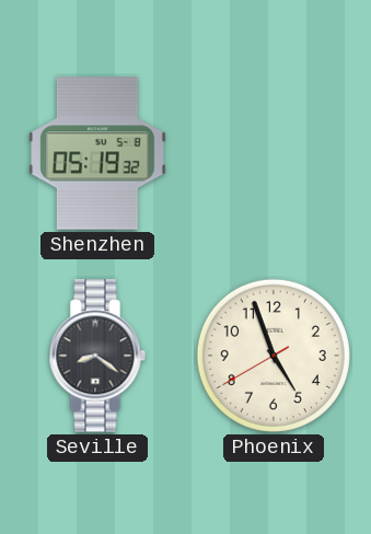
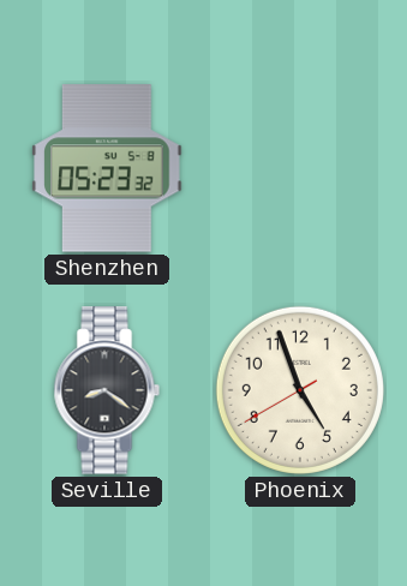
Shenzhen: 05:19 -> 05:23
